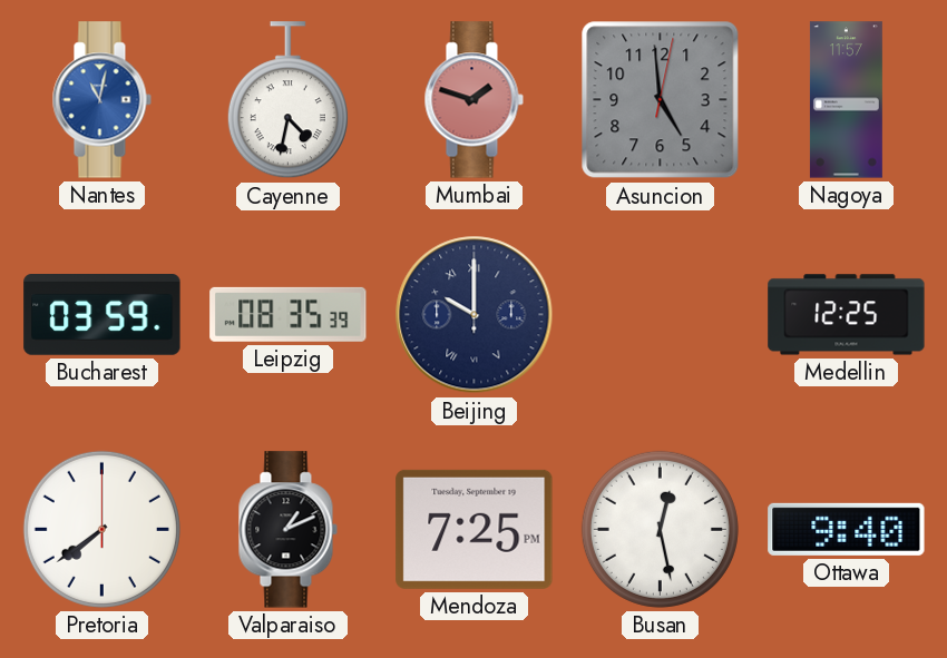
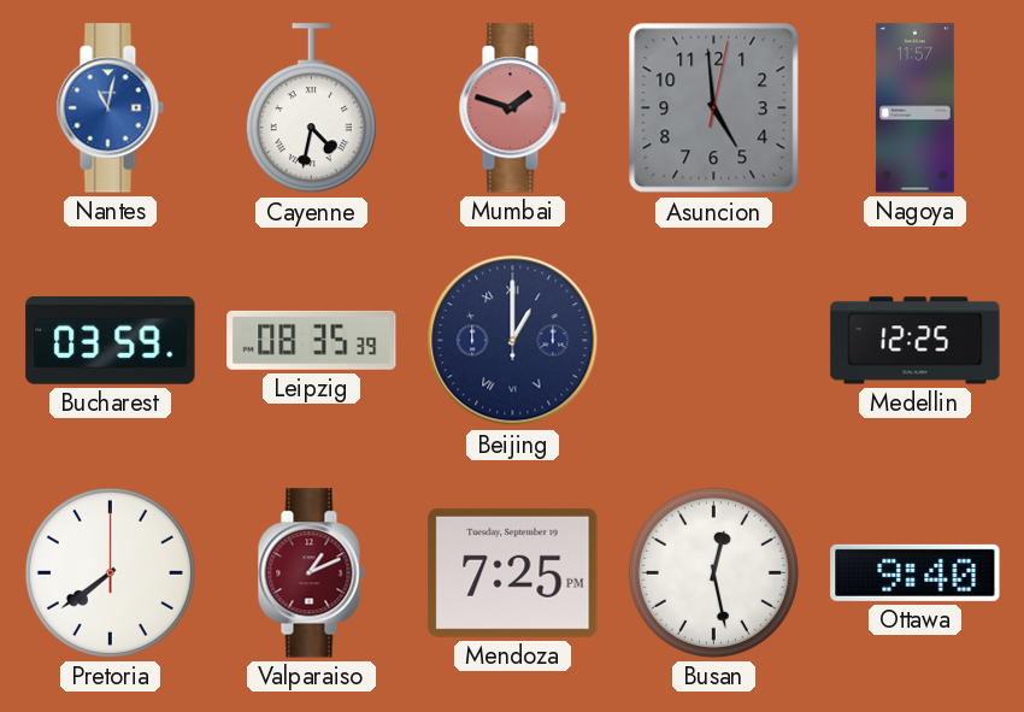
Beijing: 10:00 -> 1:00
Valparaiso dial: black -> burgundy
